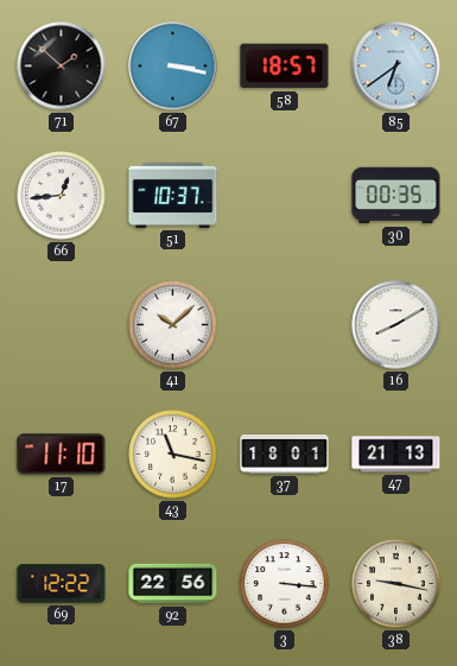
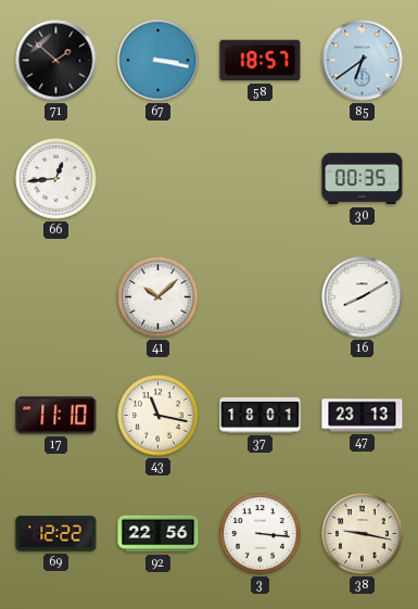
51: 10:37 -> none
47: 21:13 -> 23:13
